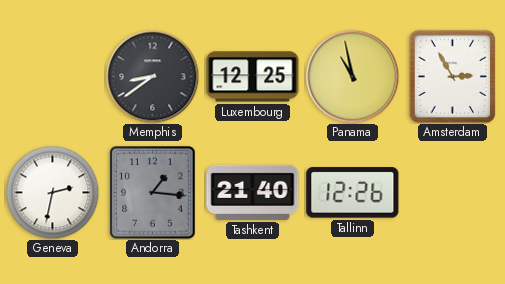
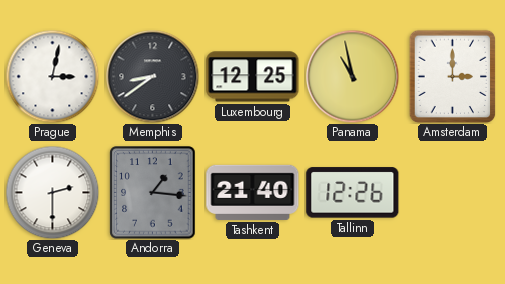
Prague: none -> 3:02
Amsterdam: 2:55 -> 3:00
Geneva: 2:32 -> 2:30
